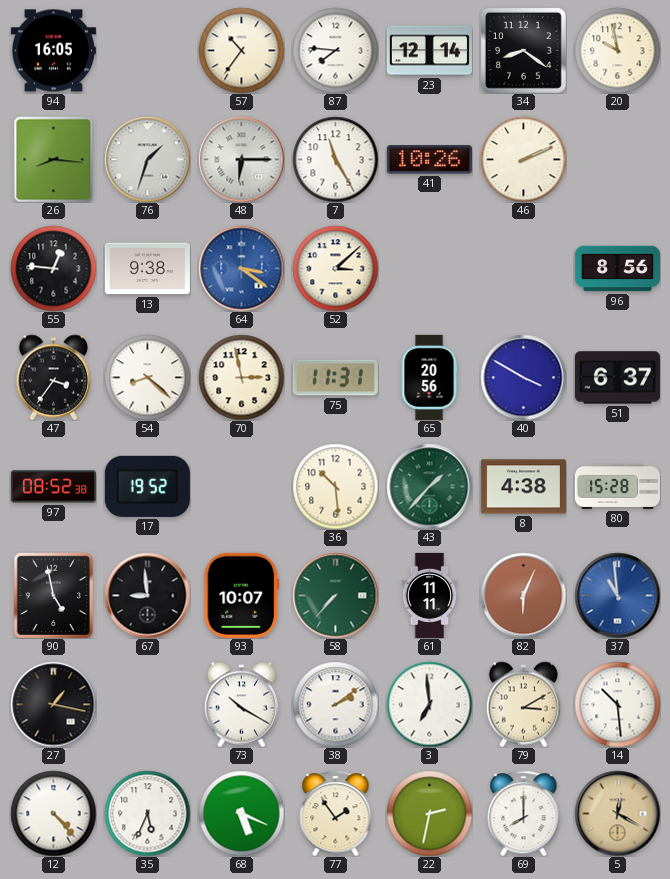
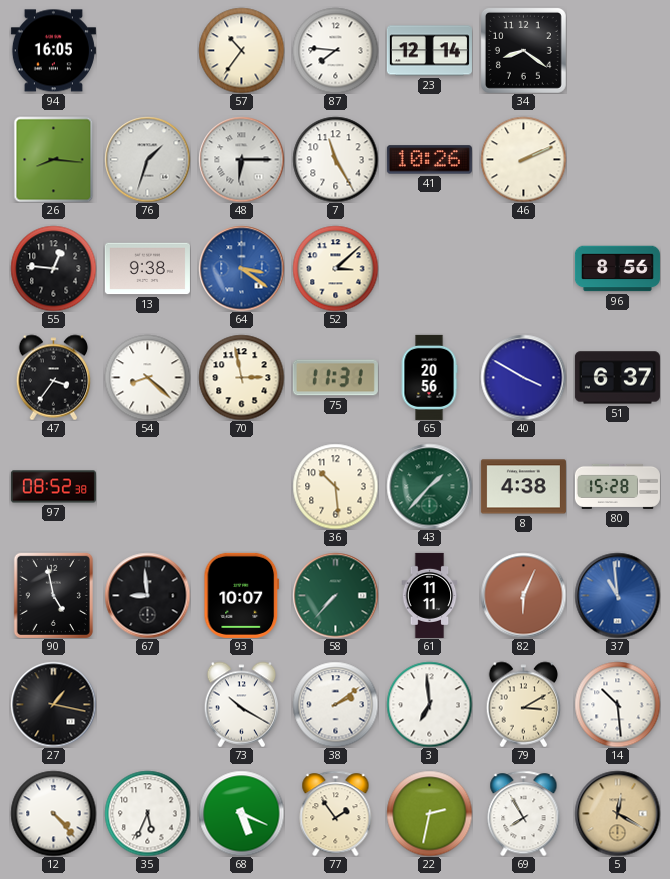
20: 9:58 -> none
17: 19:52 -> none
69: 8:00 -> 7:55
